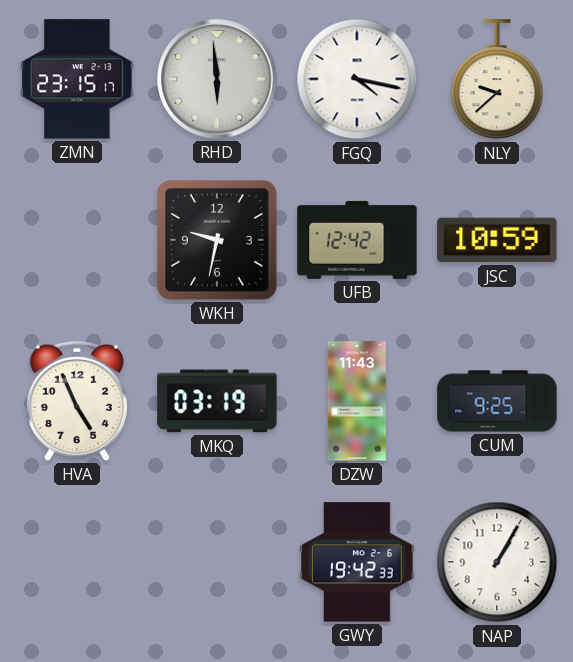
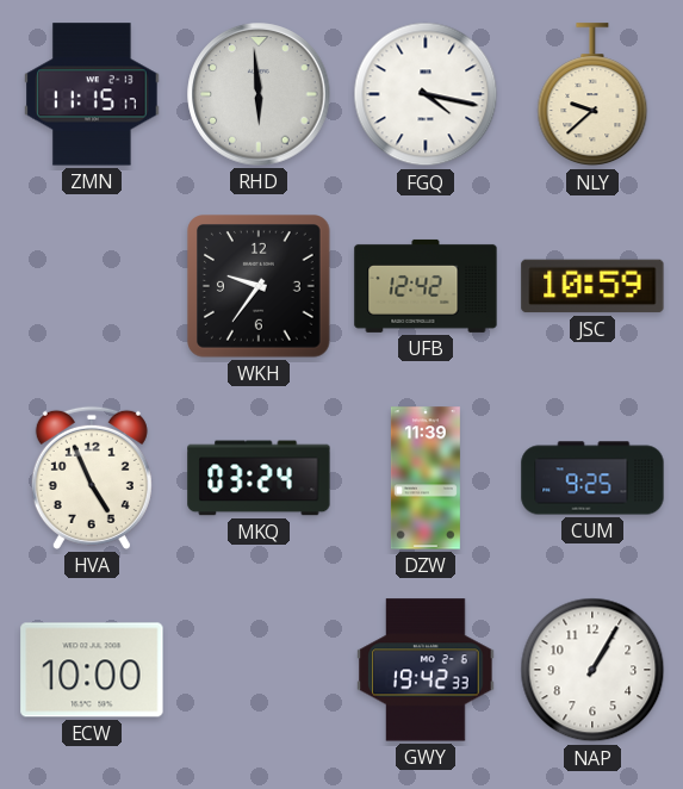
ZMN: 23:15 -> 11:15
WKH: 9:32 -> 9:36
MKQ: 03:19 -> 03:24
DZW: 11:43 -> 11:39
ECW: none -> 10:00
